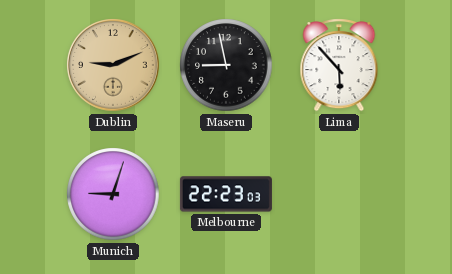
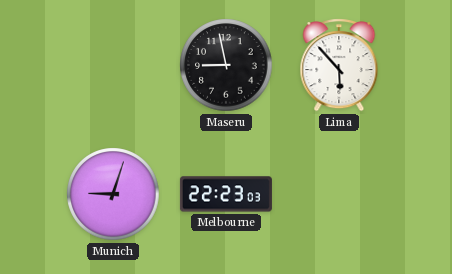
Dublin: 9:11 -> none
